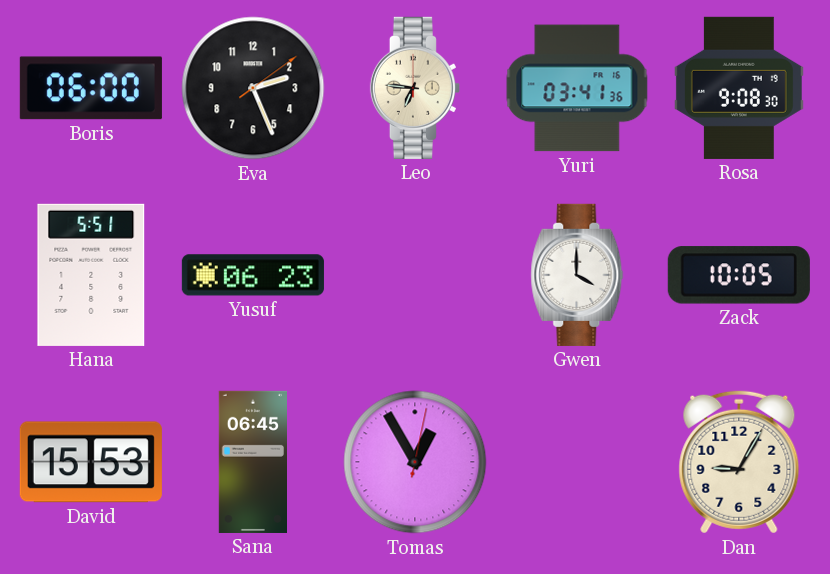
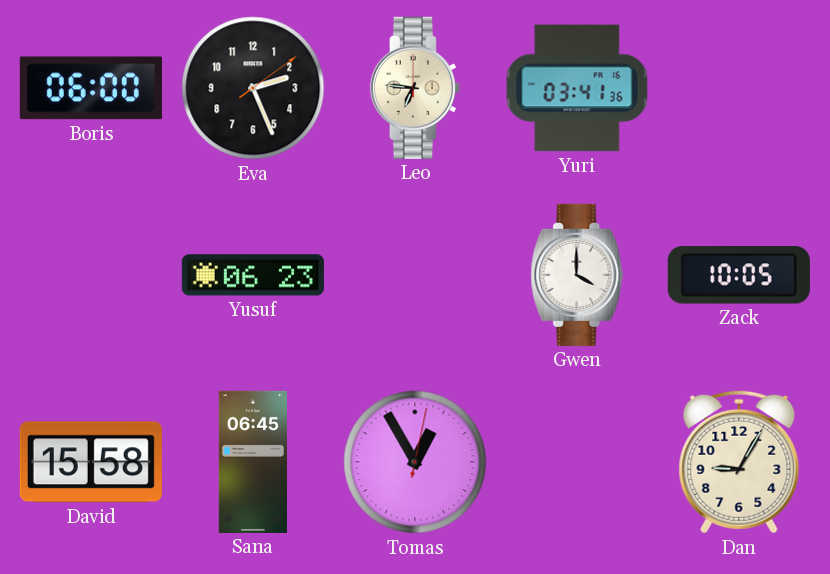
Rosa: 9:08 -> none
Hana: 5:51 -> none
David: 15:53 -> 15:58
